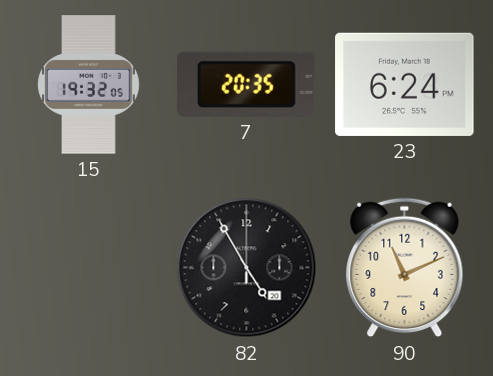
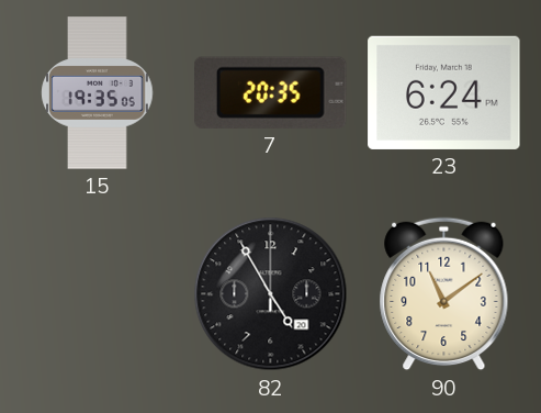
15: 19:32 -> 19:35
90: 11:11 -> 11:09
